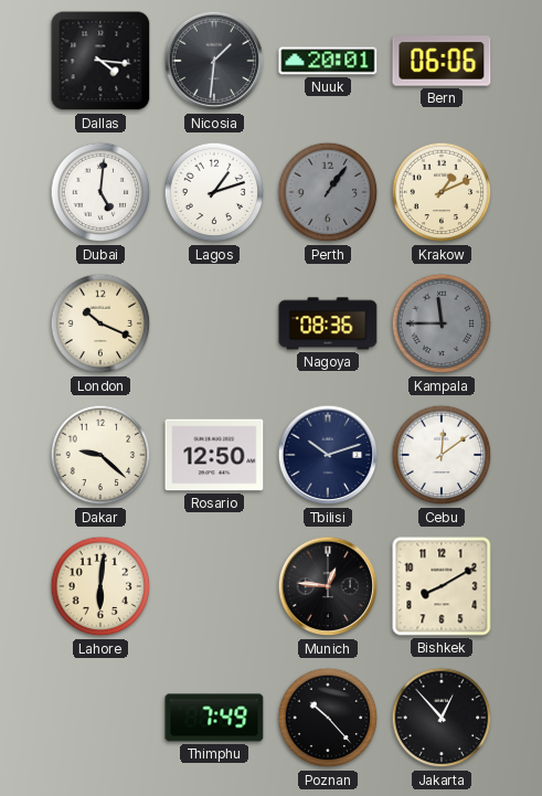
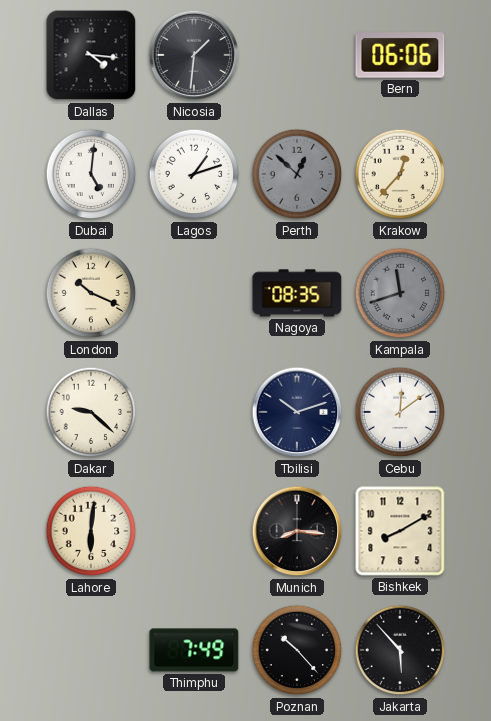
Nuuk: 20:01 -> none
Perth: 1:06 -> 12:52
Krakow: 1:11 -> 12:37
Nagoya: 08:36 -> 08:35
Kampala: 11:45 -> 11:42
Rosario: 12:50 -> none
Munich: 12:46 -> 8:16
Jakarta: 12:53 -> 5:53
